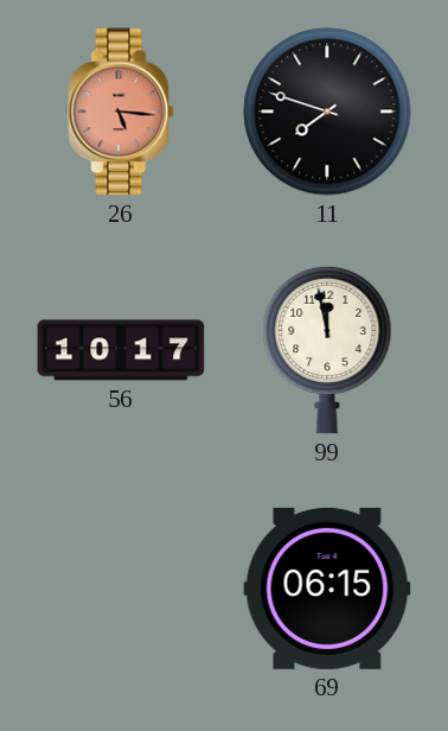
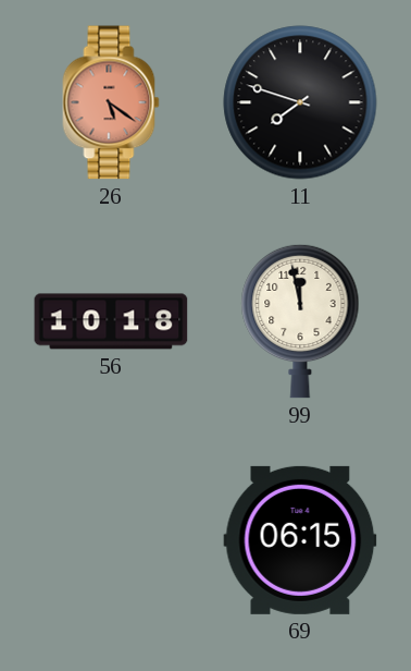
26: 5:16 -> 5:21
56: 10:17 -> 10:18
